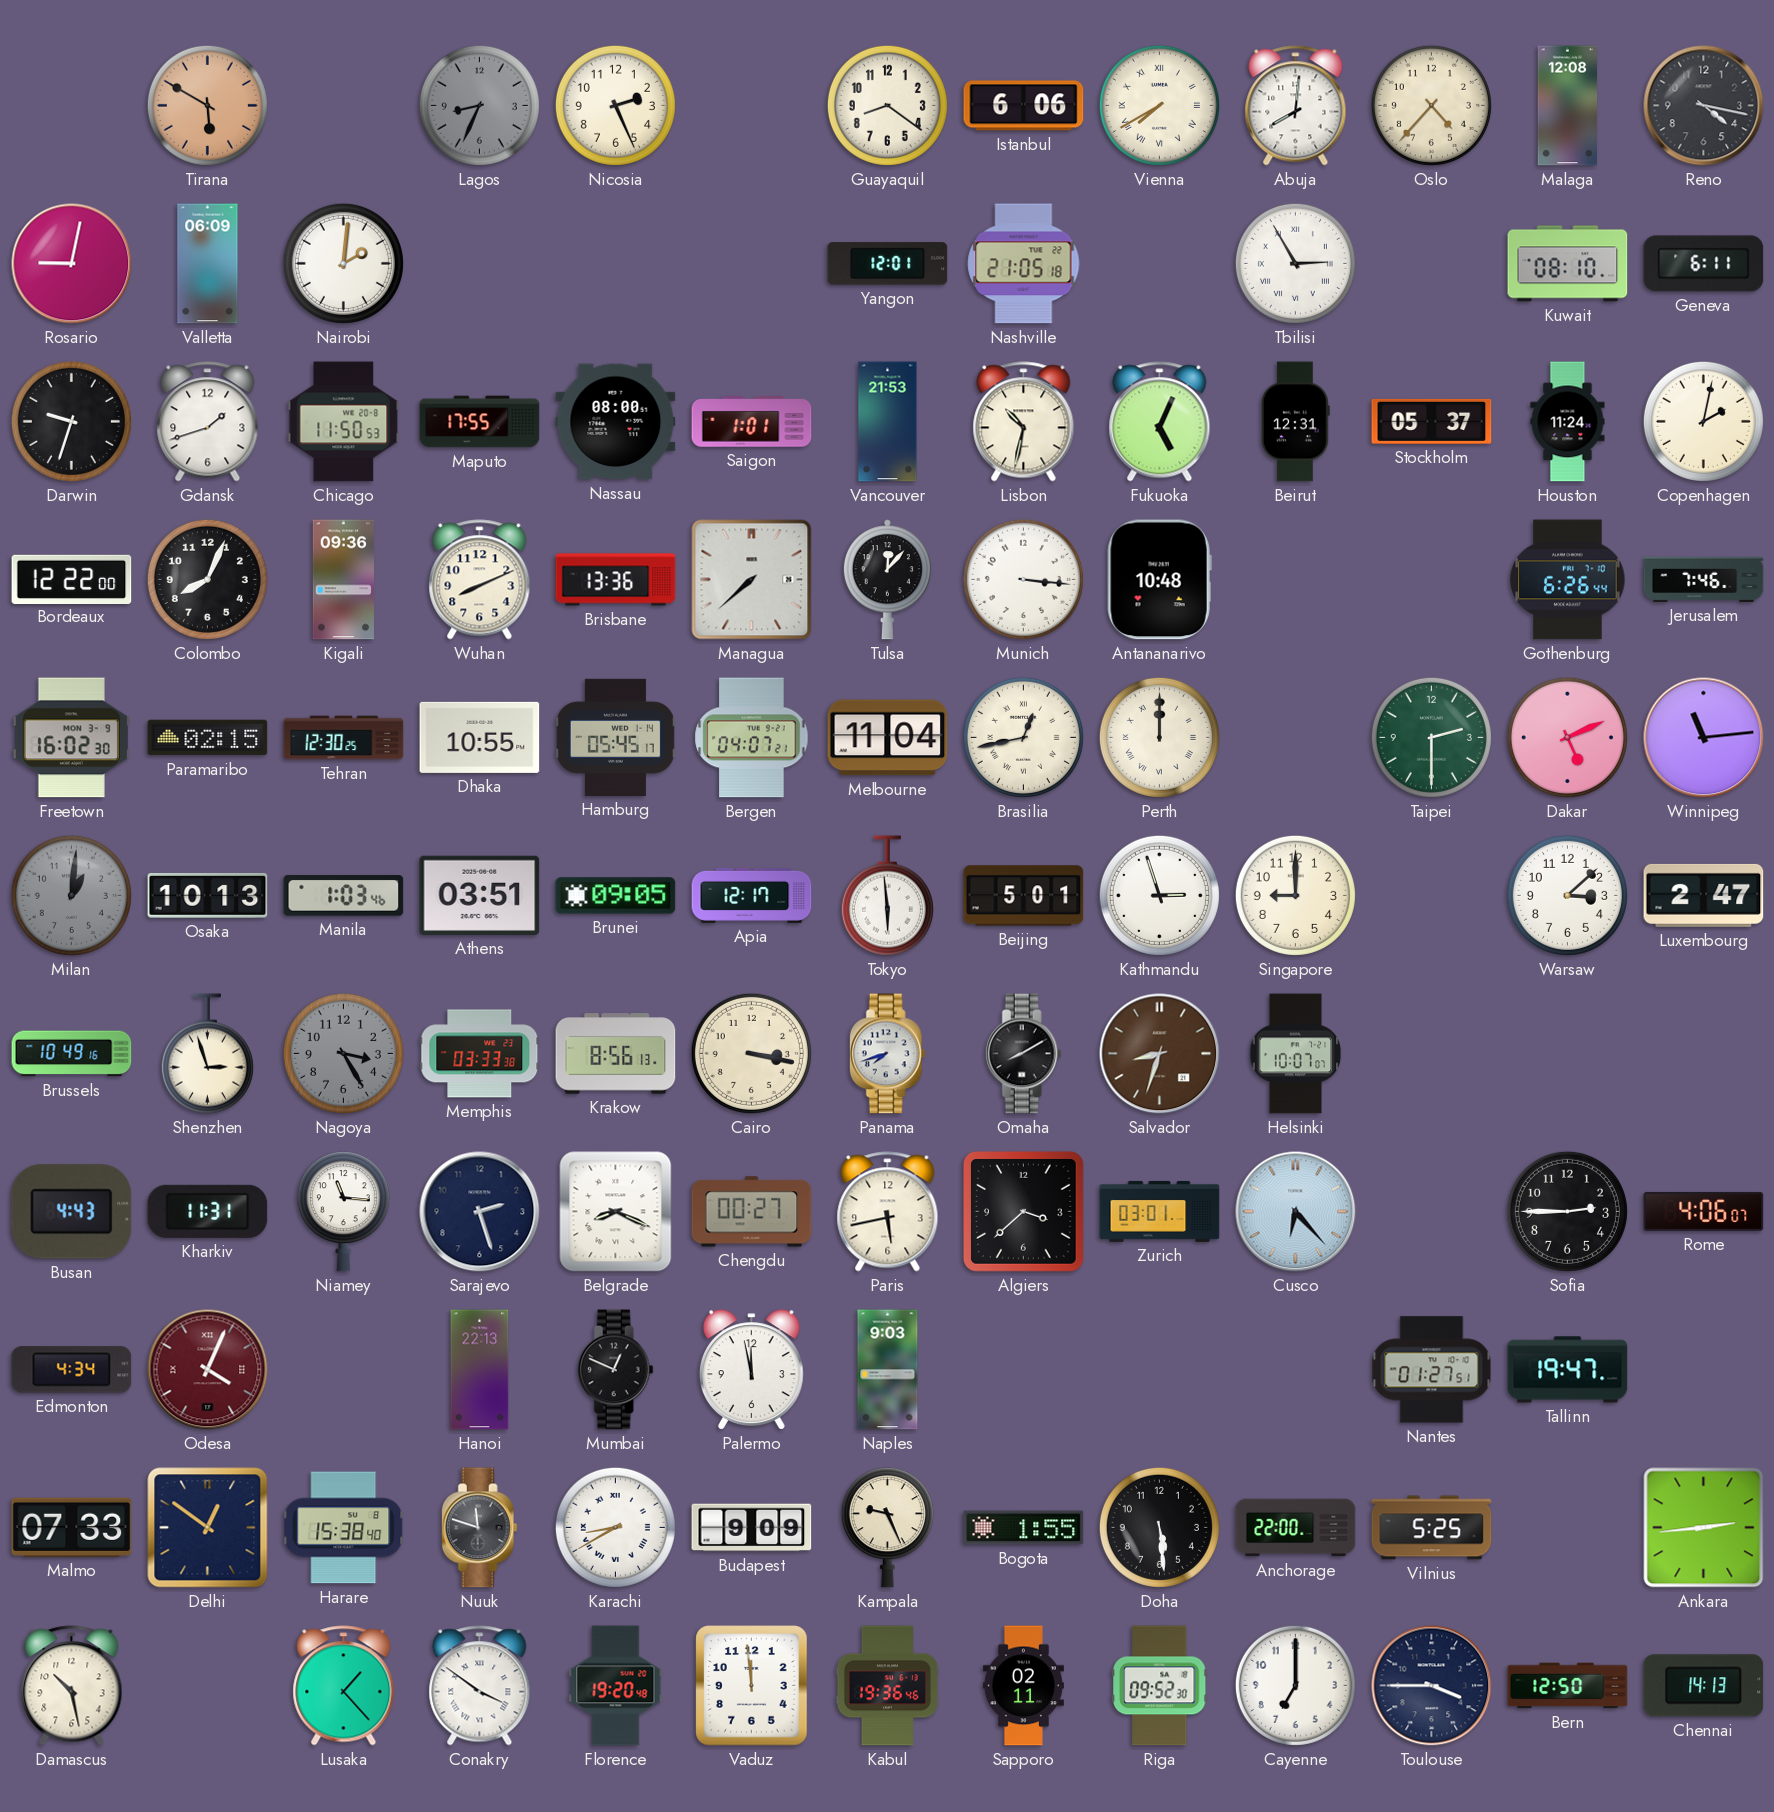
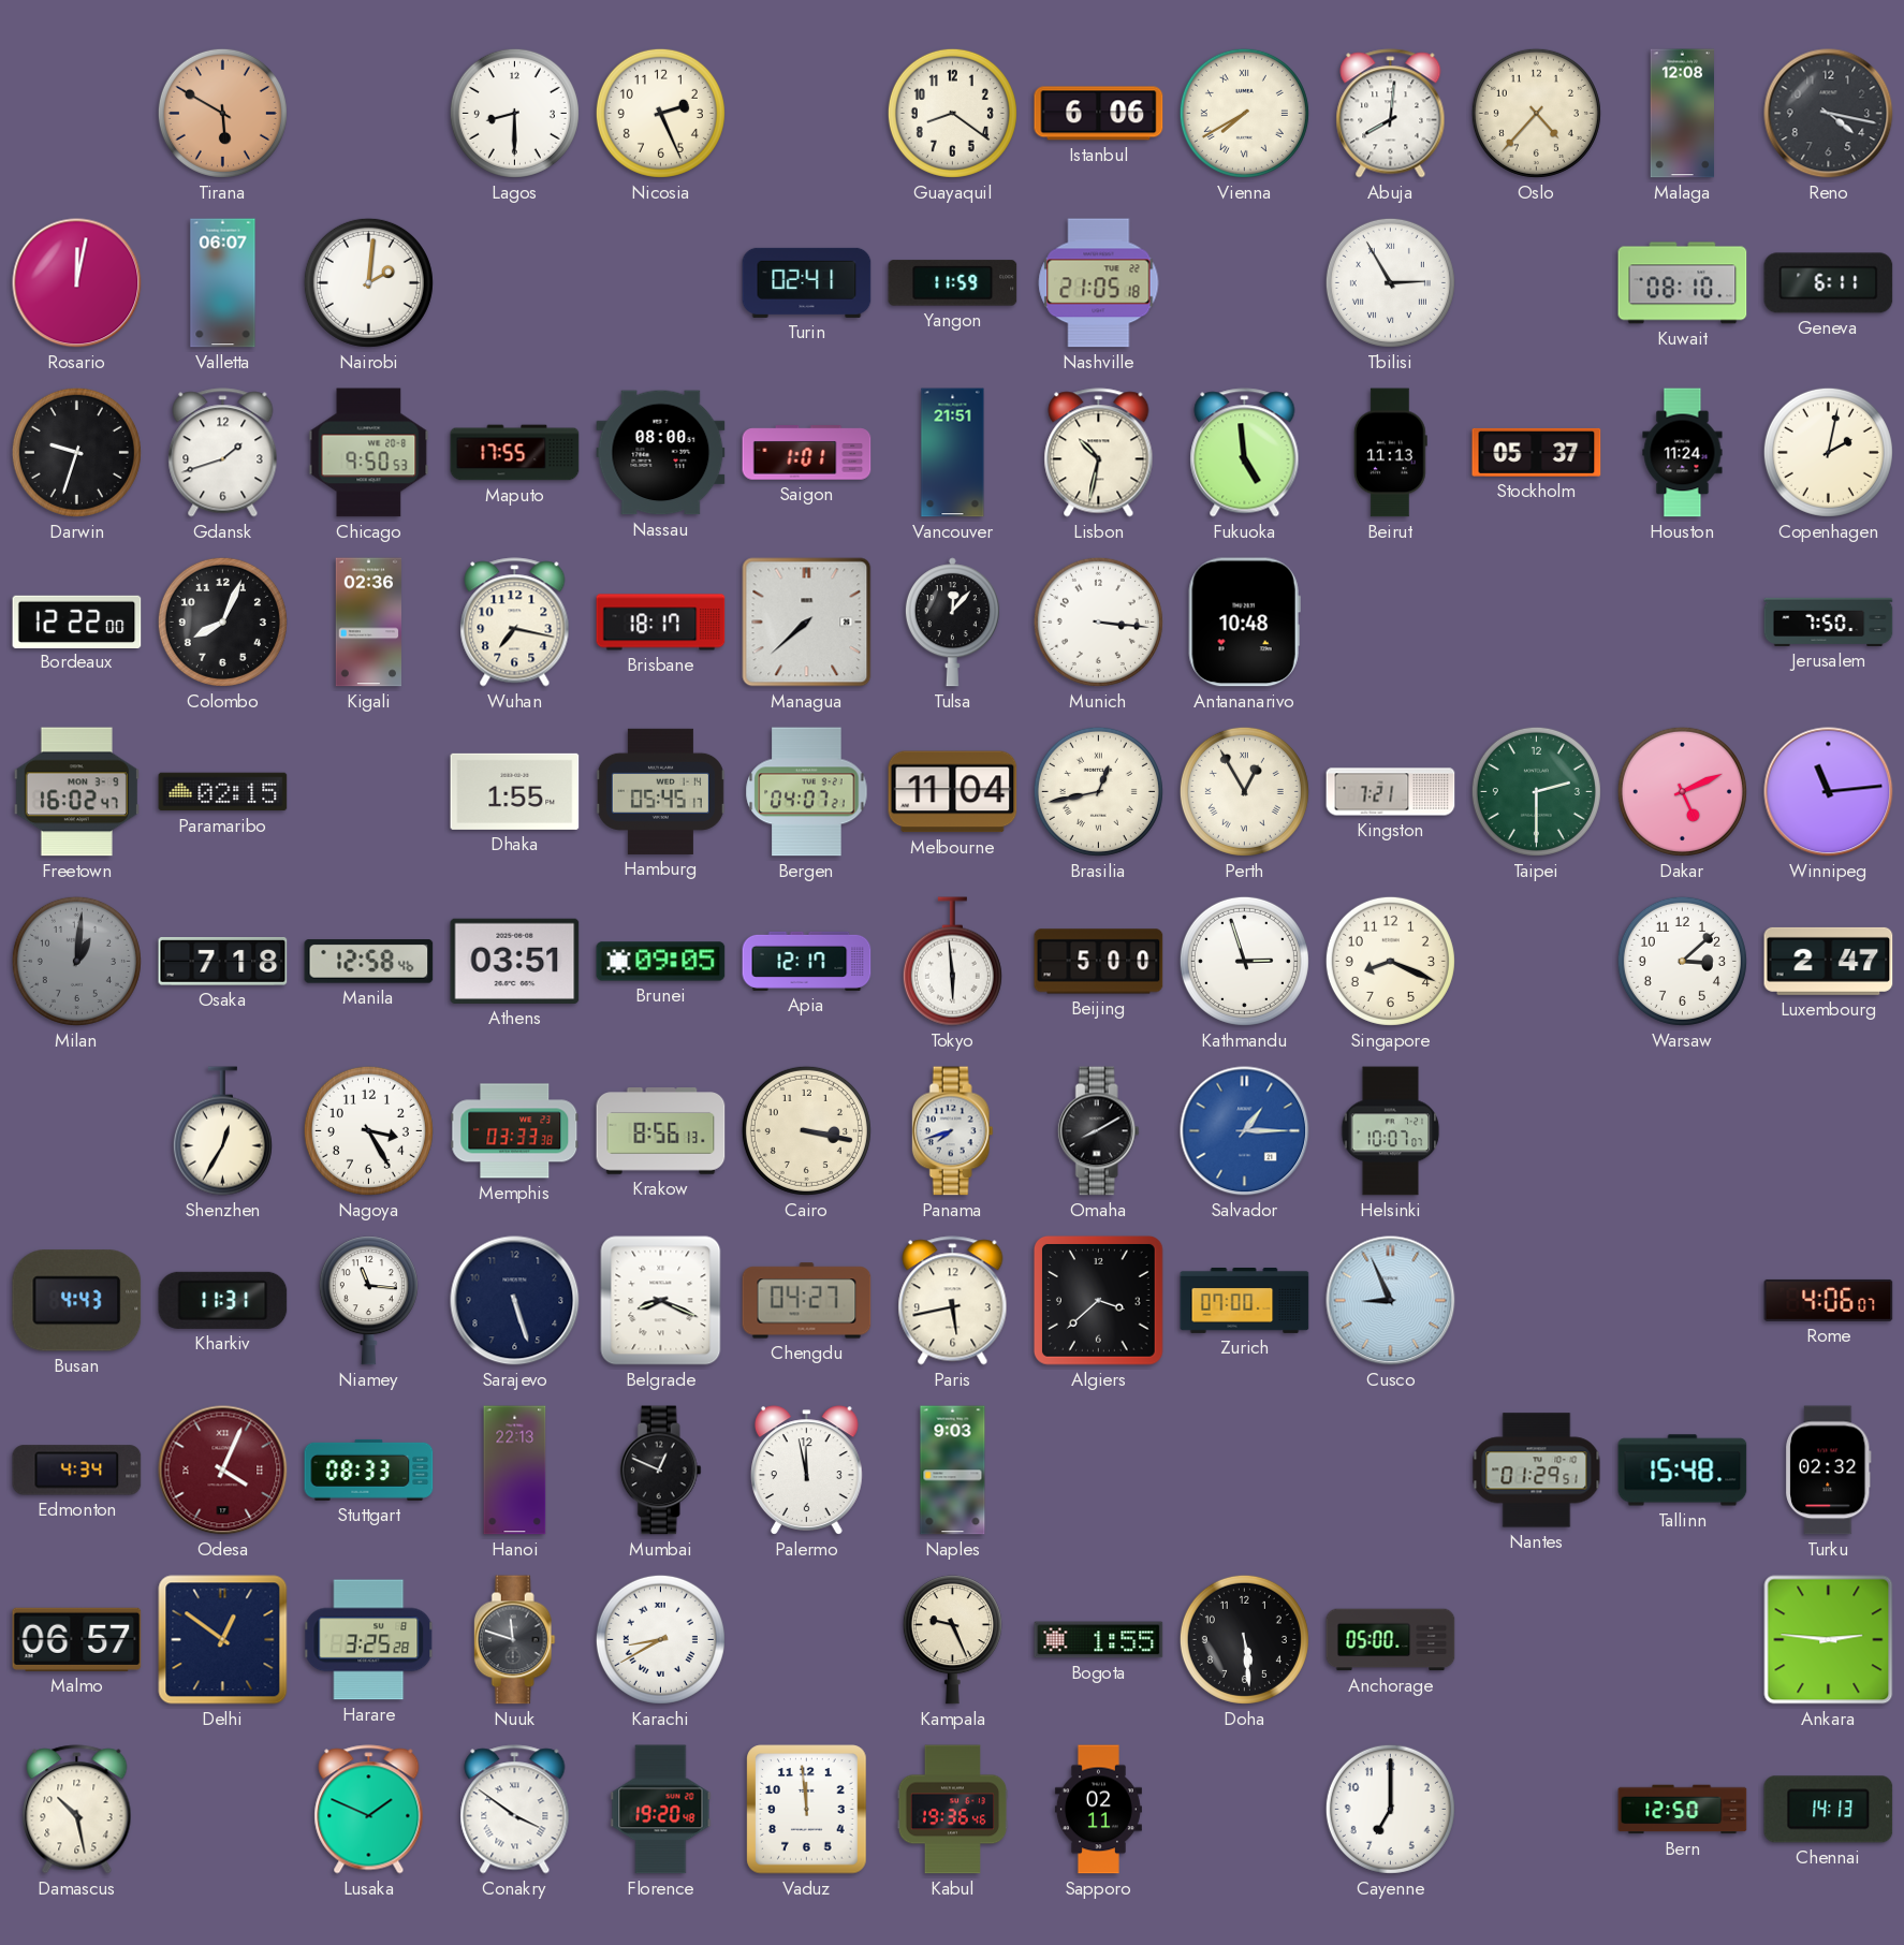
Lagos: 8:34 -> 8:30
Lagos dial: grey -> white
Rosario: 9:02 -> 12:02
Valletta: 06:09 -> 06:07
Turin: none -> 02:41
Yangon: 12:01 -> 11:59
Chicago: 11:50 -> 9:50
Vancouver: 21:53 -> 21:51
Fukuoka: 5:04 -> 4:59
Beirut: 12:31 -> 11:13
Kigali: 09:36 -> 02:36
Wuhan: 8:11 -> 7:17
Brisbane: 13:36 -> 18:17
Gothenburg: 6:26 -> none
Jerusalem: 7:46 -> 7:50
Freetown: 16:02:30 -> 16:02:47
Tehran: 12:30 -> none
Dhaka: 10:55 -> 1:55
Perth: 12:00 -> 12:55
Kingston: none -> 7:21
Osaka: 10:13 -> 7:18
Manila: 1:03 -> 12:58
Beijing: 5:01 -> 5:00
Singapore: 9:00 -> 8:19
Brussels: 10:49 -> none
Shenzhen: 2:57 -> 12:35
Nagoya dial: grey -> white
Salvador: 8:33 -> 1:15
Salvador dial: brown -> blue
Sarajevo: 2:27 -> 5:27
Chengdu: 00:27 -> 04:27
Zurich: 03:01 -> 07:00
Cusco: 6:23 -> 8:56
Sofia: 2:45 -> none
Stuttgart: none -> 08:33
Nantes: 01:27 -> 01:29
Tallinn: 19:47 -> 15:48
Turku: none -> 02:32
Malmo: 07:33 -> 06:57
Harare: 15:38 -> 3:25
Budapest: 9:09 -> none
Anchorage: 22:00 -> 05:00
Vilnius: 5:25 -> none
Ankara: 2:44 -> 2:46
Lusaka: 1:23 -> 1:49
Riga: 09:52 -> none
Toulouse: 3:45 -> none
